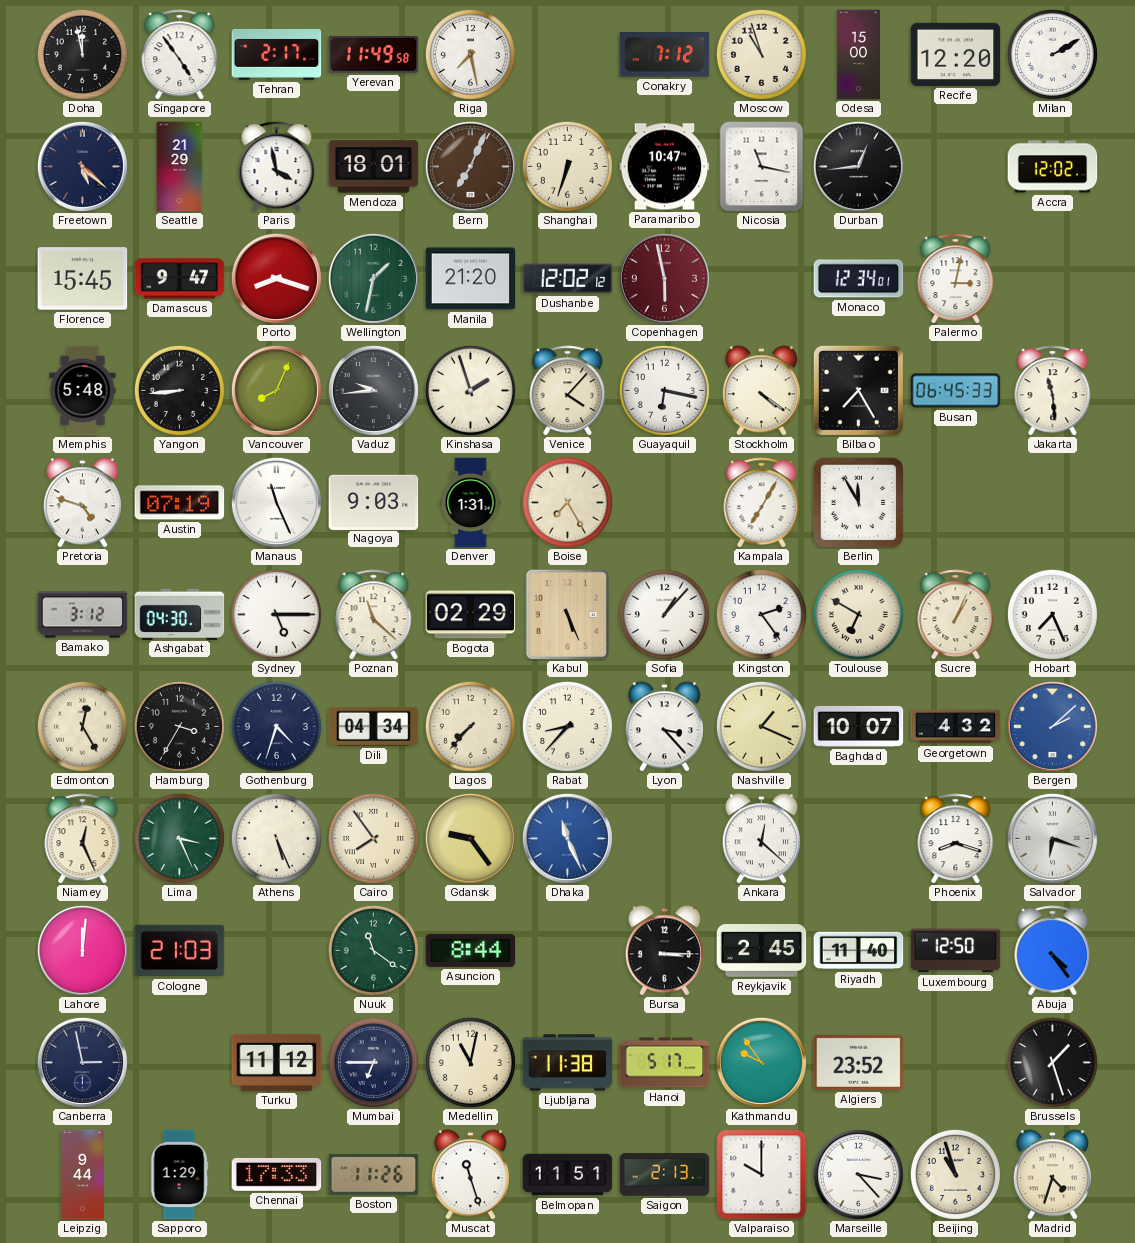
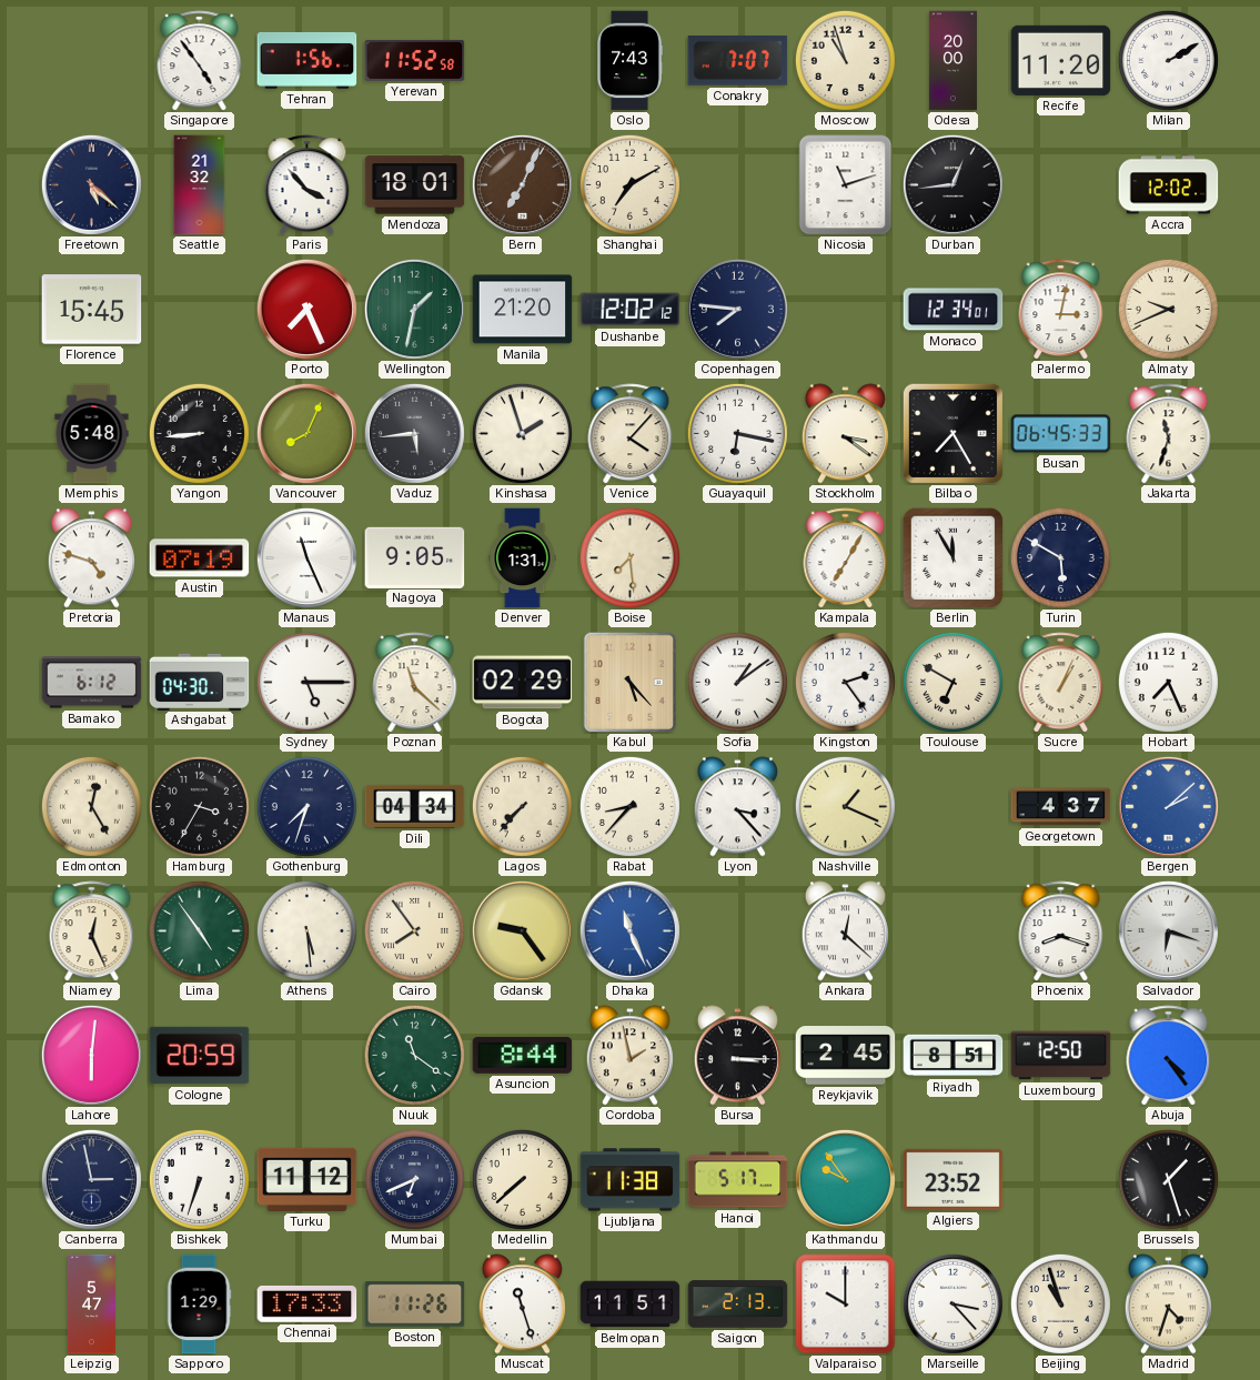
Doha: 11:58 -> none
Tehran: 2:17 -> 1:56
Yerevan: 11:49 -> 11:52
Riga: 7:28 -> none
Oslo: none -> 7:43
Conakry: 7:12 -> 7:07
Odesa: 15:00 -> 20:00
Recife: 12:20 -> 11:20
Seattle: 21:29 -> 21:32
Paris: 3:58 -> 3:53
Shanghai: 6:33 -> 7:10
Paramaribo: 10:47 -> none
Nicosia: 11:17 -> 11:12
Damascus: 9:47 -> none
Porto: 8:18 -> 7:26
Copenhagen: 5:58 -> 7:46
Copenhagen dial: burgundy -> navy
Almaty: none -> 9:41
Vaduz: 9:44 -> 5:44
Stockholm: 4:21 -> 3:21
Jakarta: 11:29 -> 11:33
Nagoya: 9:03 -> 9:05
Boise: 7:25 -> 7:29
Turin: none -> 5:50
Bamako: 3:12 -> 6:12
Kabul: 5:26 -> 5:23
Sofia: 1:07 -> 1:09
Gothenburg: 4:33 -> 7:33
Baghdad: 10:07 -> none
Georgetown: 4:32 -> 4:37
Lima: 3:26 -> 4:54
Athens: 5:26 -> 5:29
Lahore: 12:01 -> 6:01
Cologne: 21:03 -> 20:59
Cordoba: none -> 1:58
Riyadh: 11:40 -> 8:51
Bishkek: none -> 6:33
Mumbai: 6:45 -> 6:41
Medellin: 11:02 -> 7:38
Leipzig: 9:44 -> 5:47
